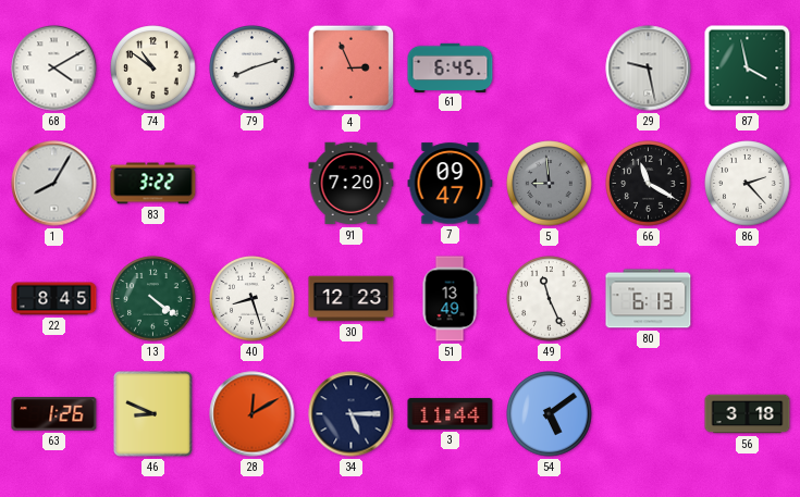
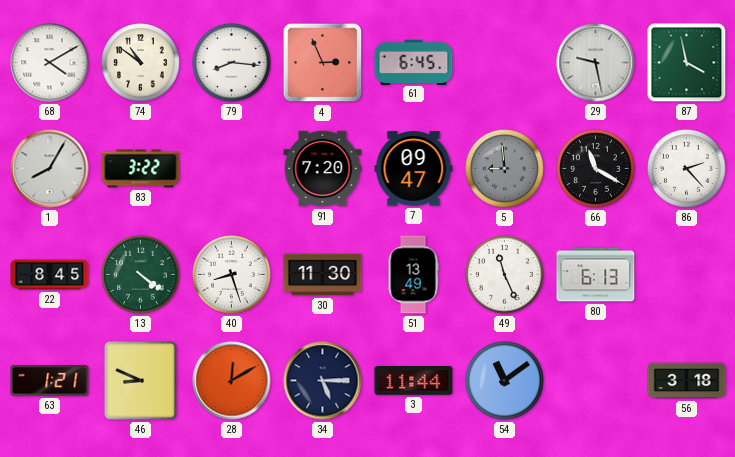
79: 8:12 -> 8:16
30: 12:23 -> 11:30
63: 1:26 -> 1:21
54: 5:09 -> 11:09
